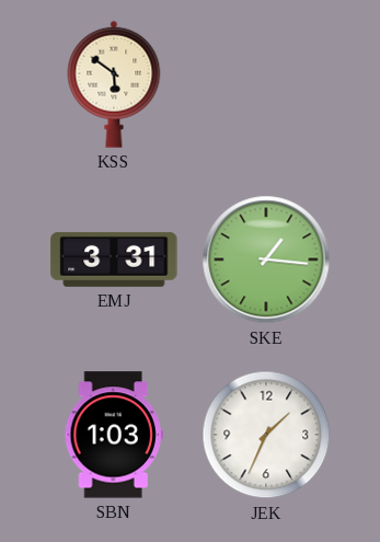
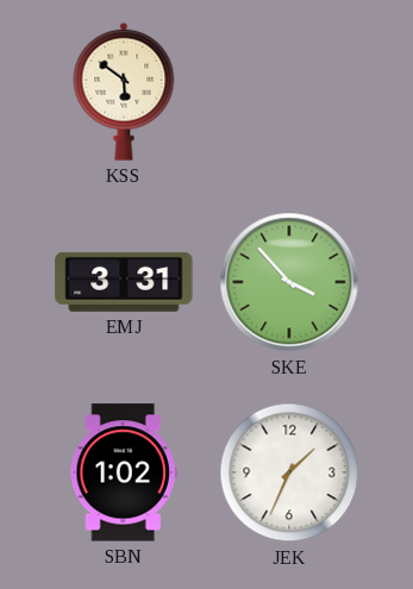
SKE: 1:16 -> 3:53
SBN: 1:03 -> 1:02
